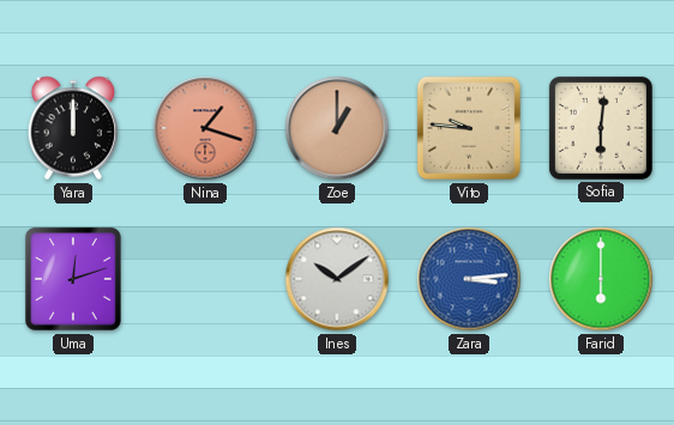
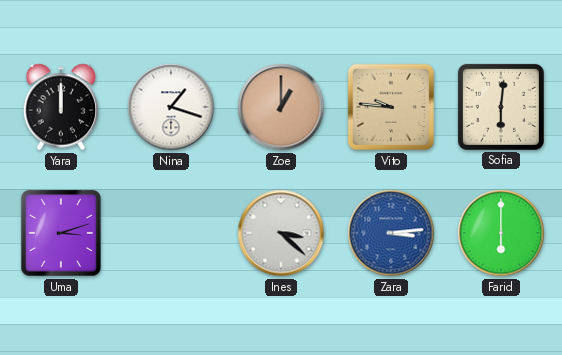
Nina dial: salmon -> white
Uma: 12:12 -> 3:12
Ines: 10:09 -> 3:22
